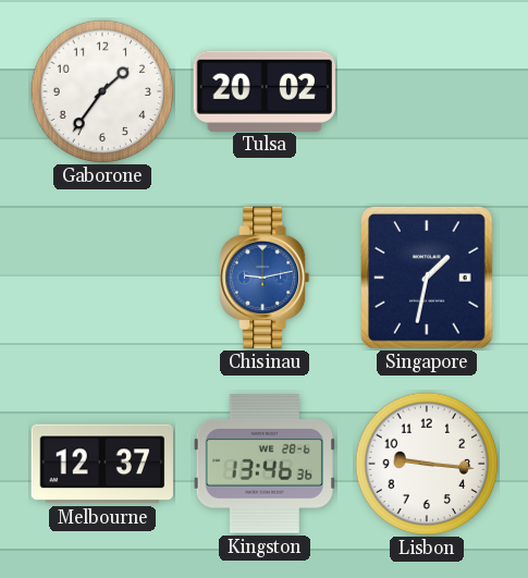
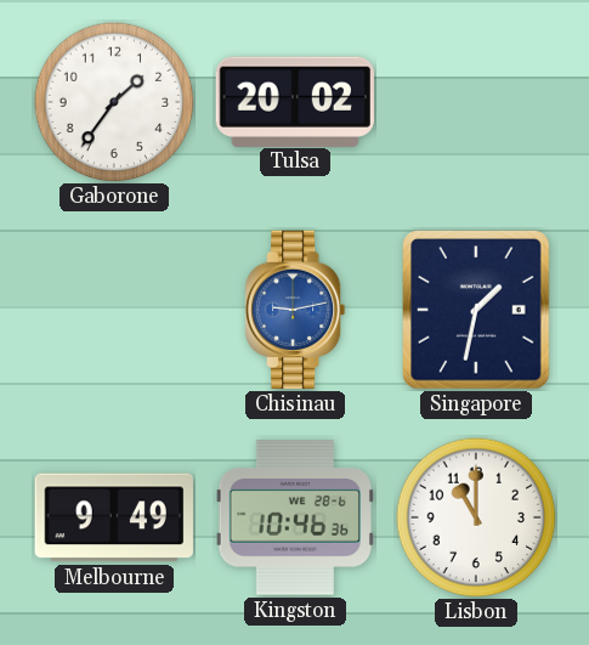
Melbourne: 12:37 -> 9:49
Kingston: 13:46 -> 10:46
Lisbon: 9:16 -> 11:00
